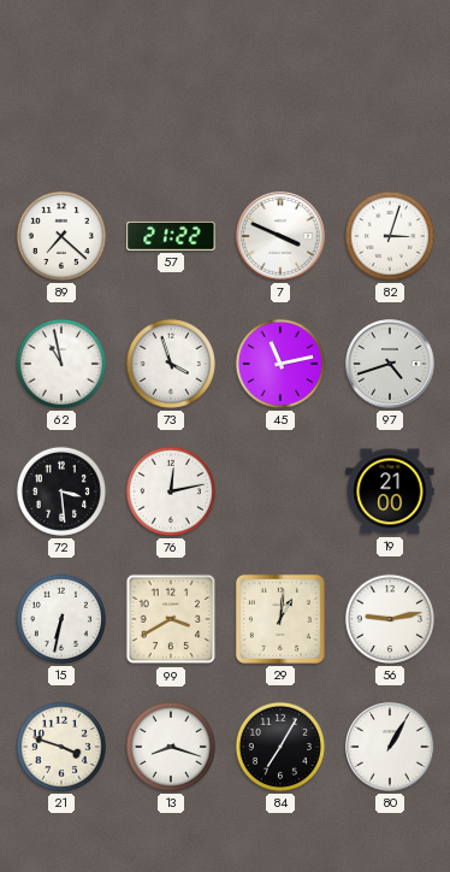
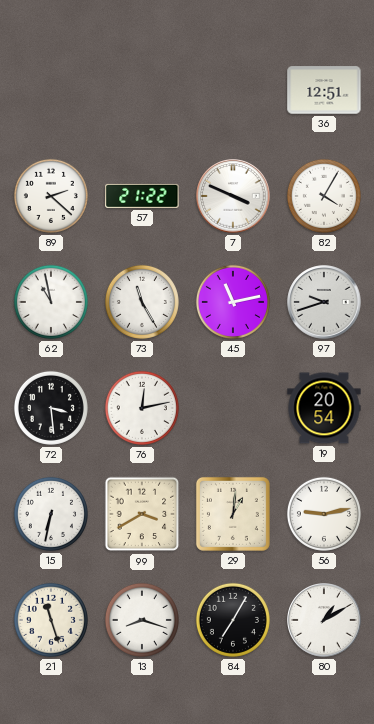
36: none -> 12:51
89: 7:22 -> 2:22
82: 3:03 -> 4:05
73: 3:57 -> 11:25
97: 4:42 -> 9:42
19: 21:00 -> 20:54
21: 3:48 -> 11:27
80: 1:05 -> 1:10
